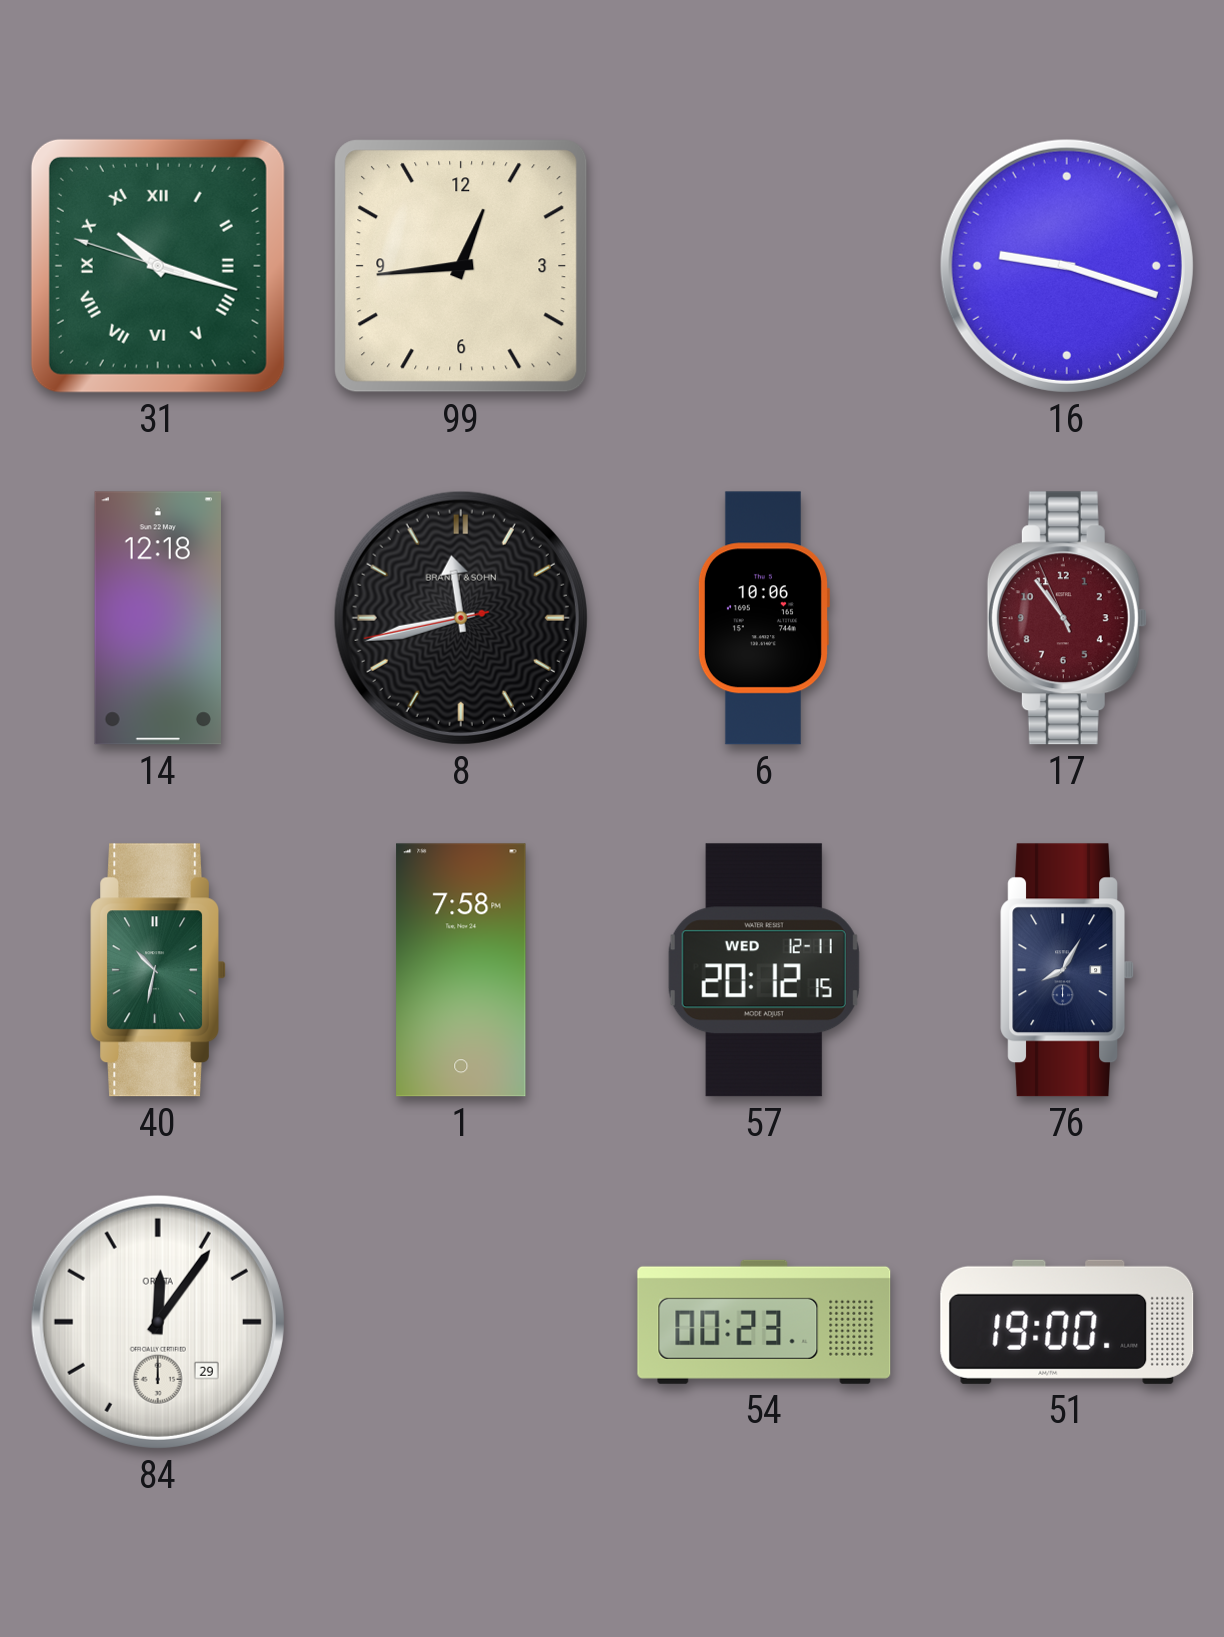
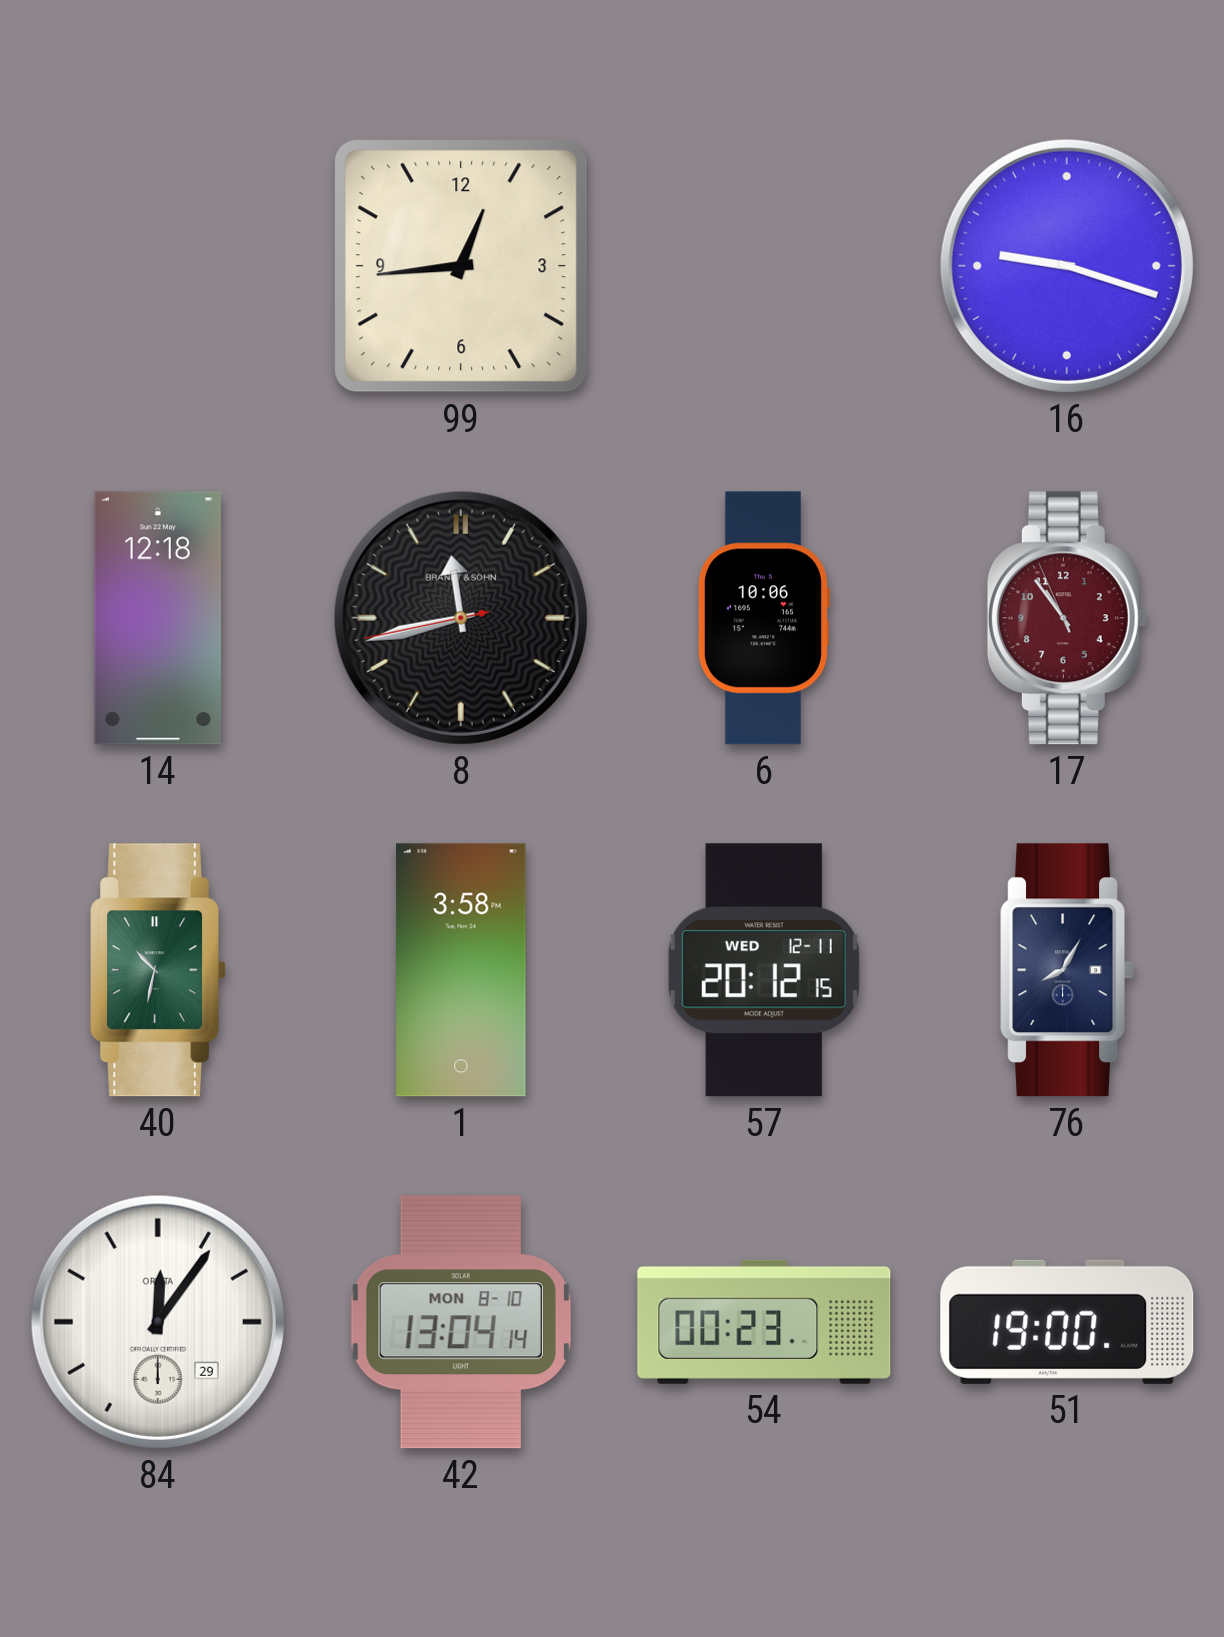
31: 10:17 -> none
1: 7:58 -> 3:58
42: none -> 13:04
